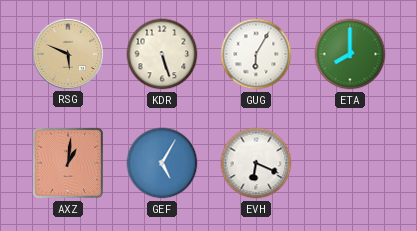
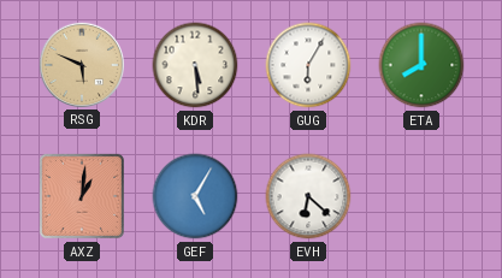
KDR: 5:27 -> 5:29
EVH: 6:19 -> 6:22
